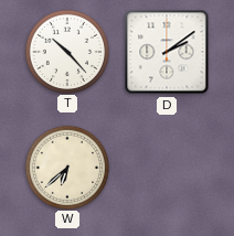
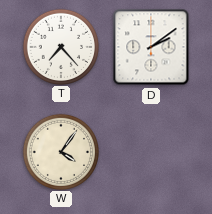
T: 10:23 -> 7:23
W: 6:38 -> 4:06
